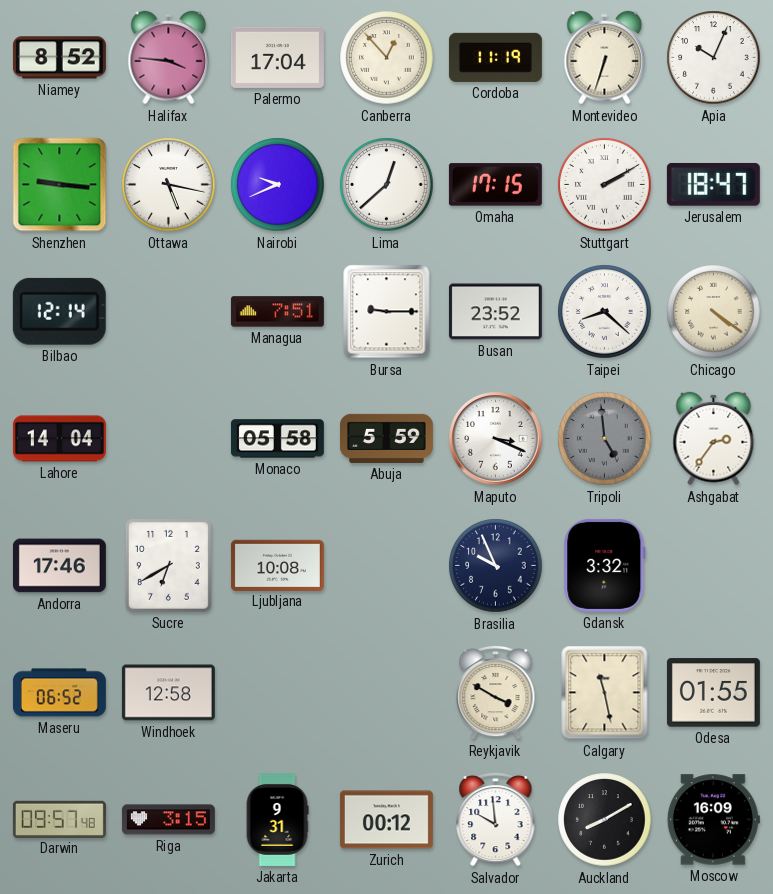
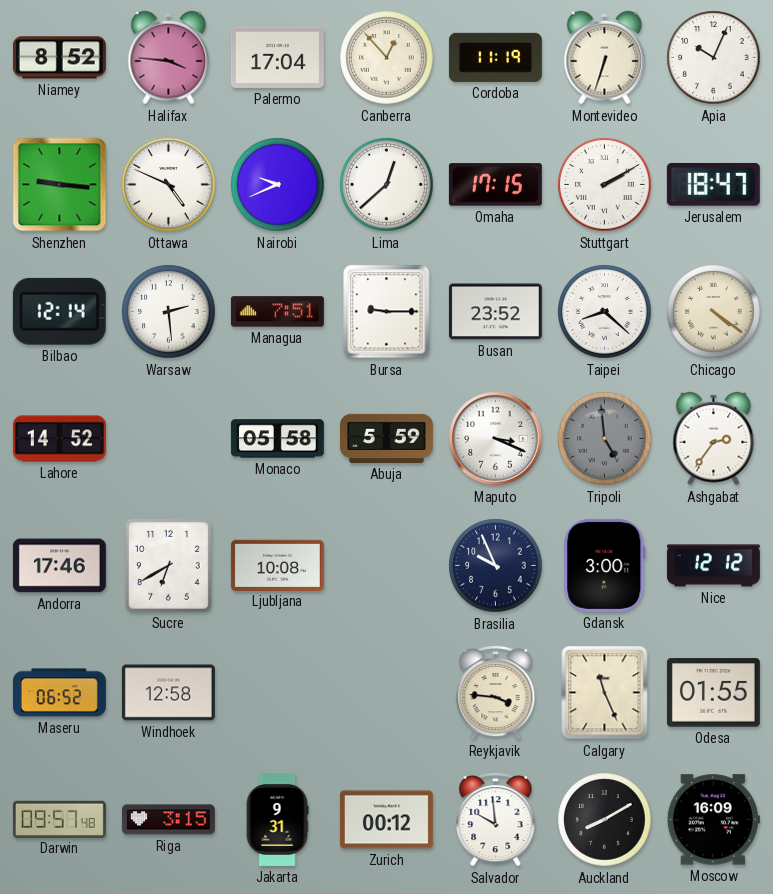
Ottawa: 5:17 -> 4:49
Warsaw: none -> 2:29
Lahore: 14:04 -> 14:52
Gdansk: 3:32 -> 3:00
Nice: none -> 12:12
Reykjavik: 3:50 -> 3:46
Calgary: 11:28 -> 11:26
